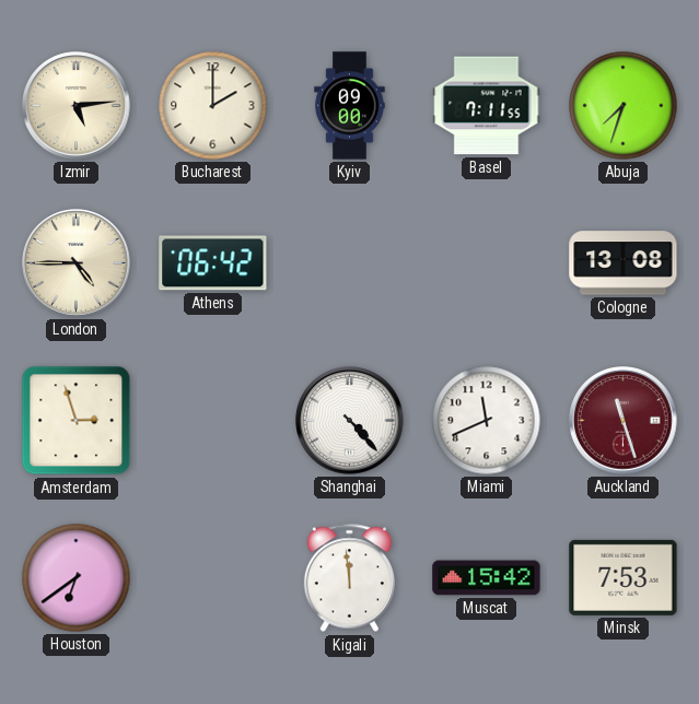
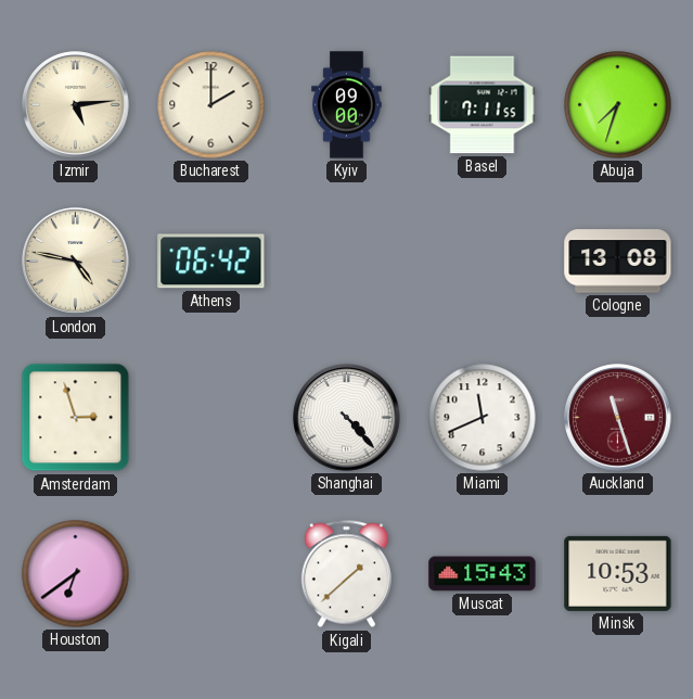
London: 4:45 -> 4:47
Kigali: 11:59 -> 1:38
Muscat: 15:42 -> 15:43
Minsk: 7:53 -> 10:53
